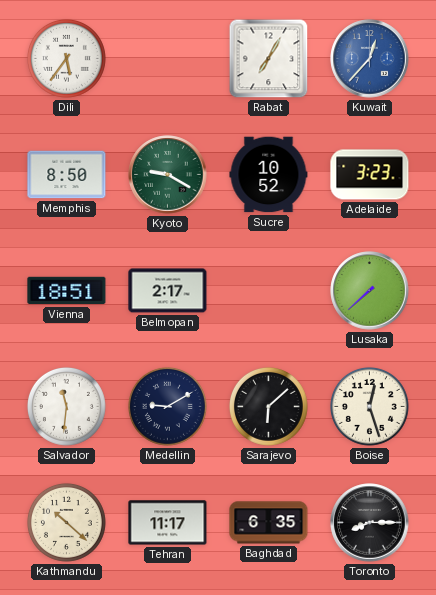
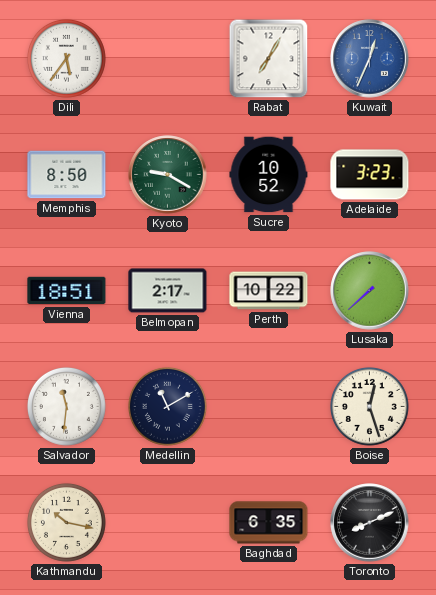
Kuwait: 12:37 -> 12:34
Perth: none -> 10:22
Medellin: 9:10 -> 11:10
Sarajevo: 6:08 -> none
Kathmandu: 10:22 -> 10:17
Tehran: 11:17 -> none
Toronto: 8:15 -> 8:11
